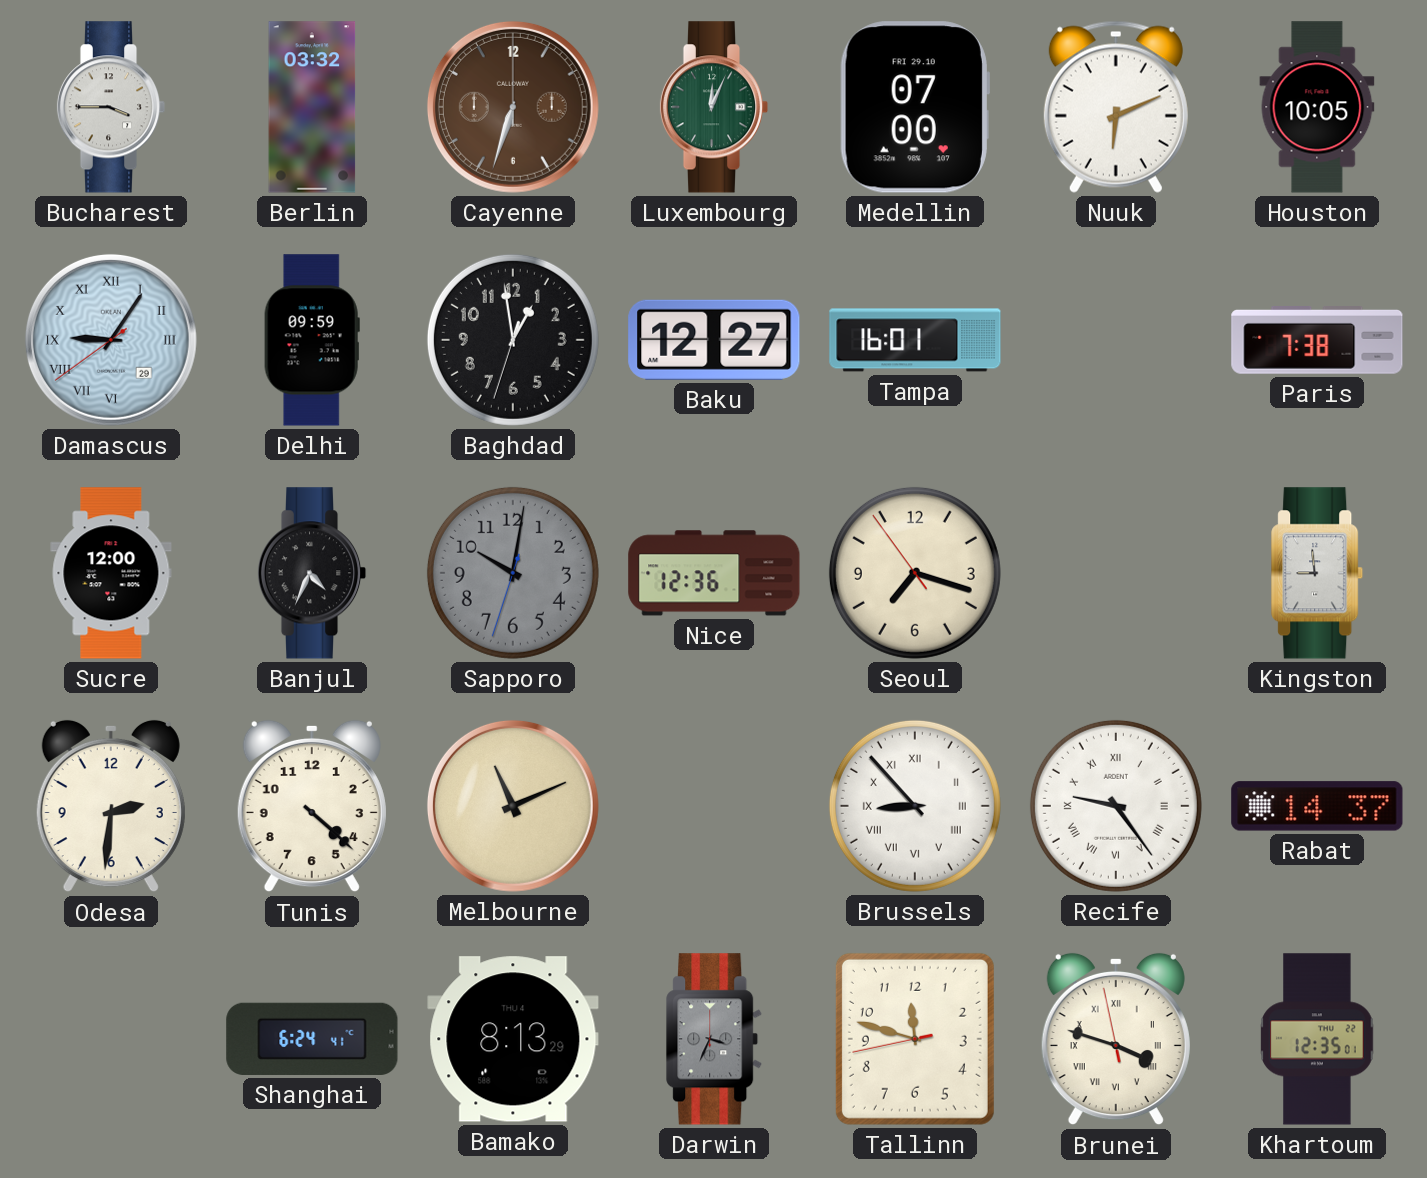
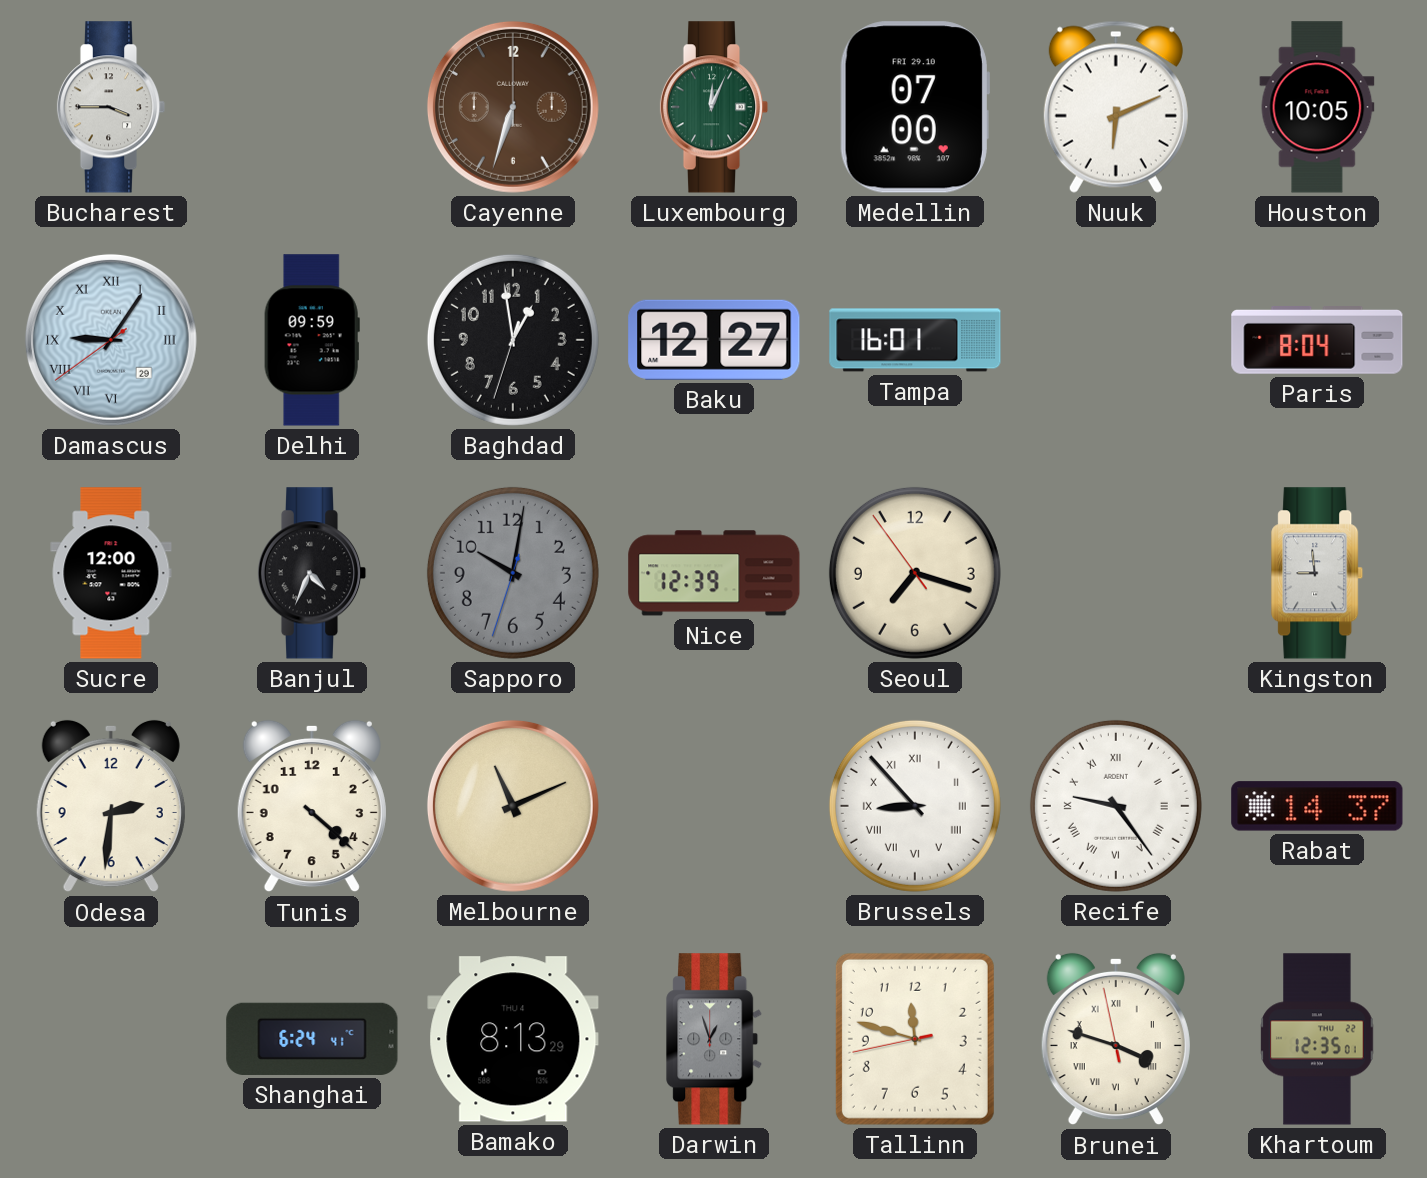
Berlin: 03:32 -> none
Paris: 7:38 -> 8:04
Nice: 12:36 -> 12:39
Darwin: 3:34 -> 12:57
